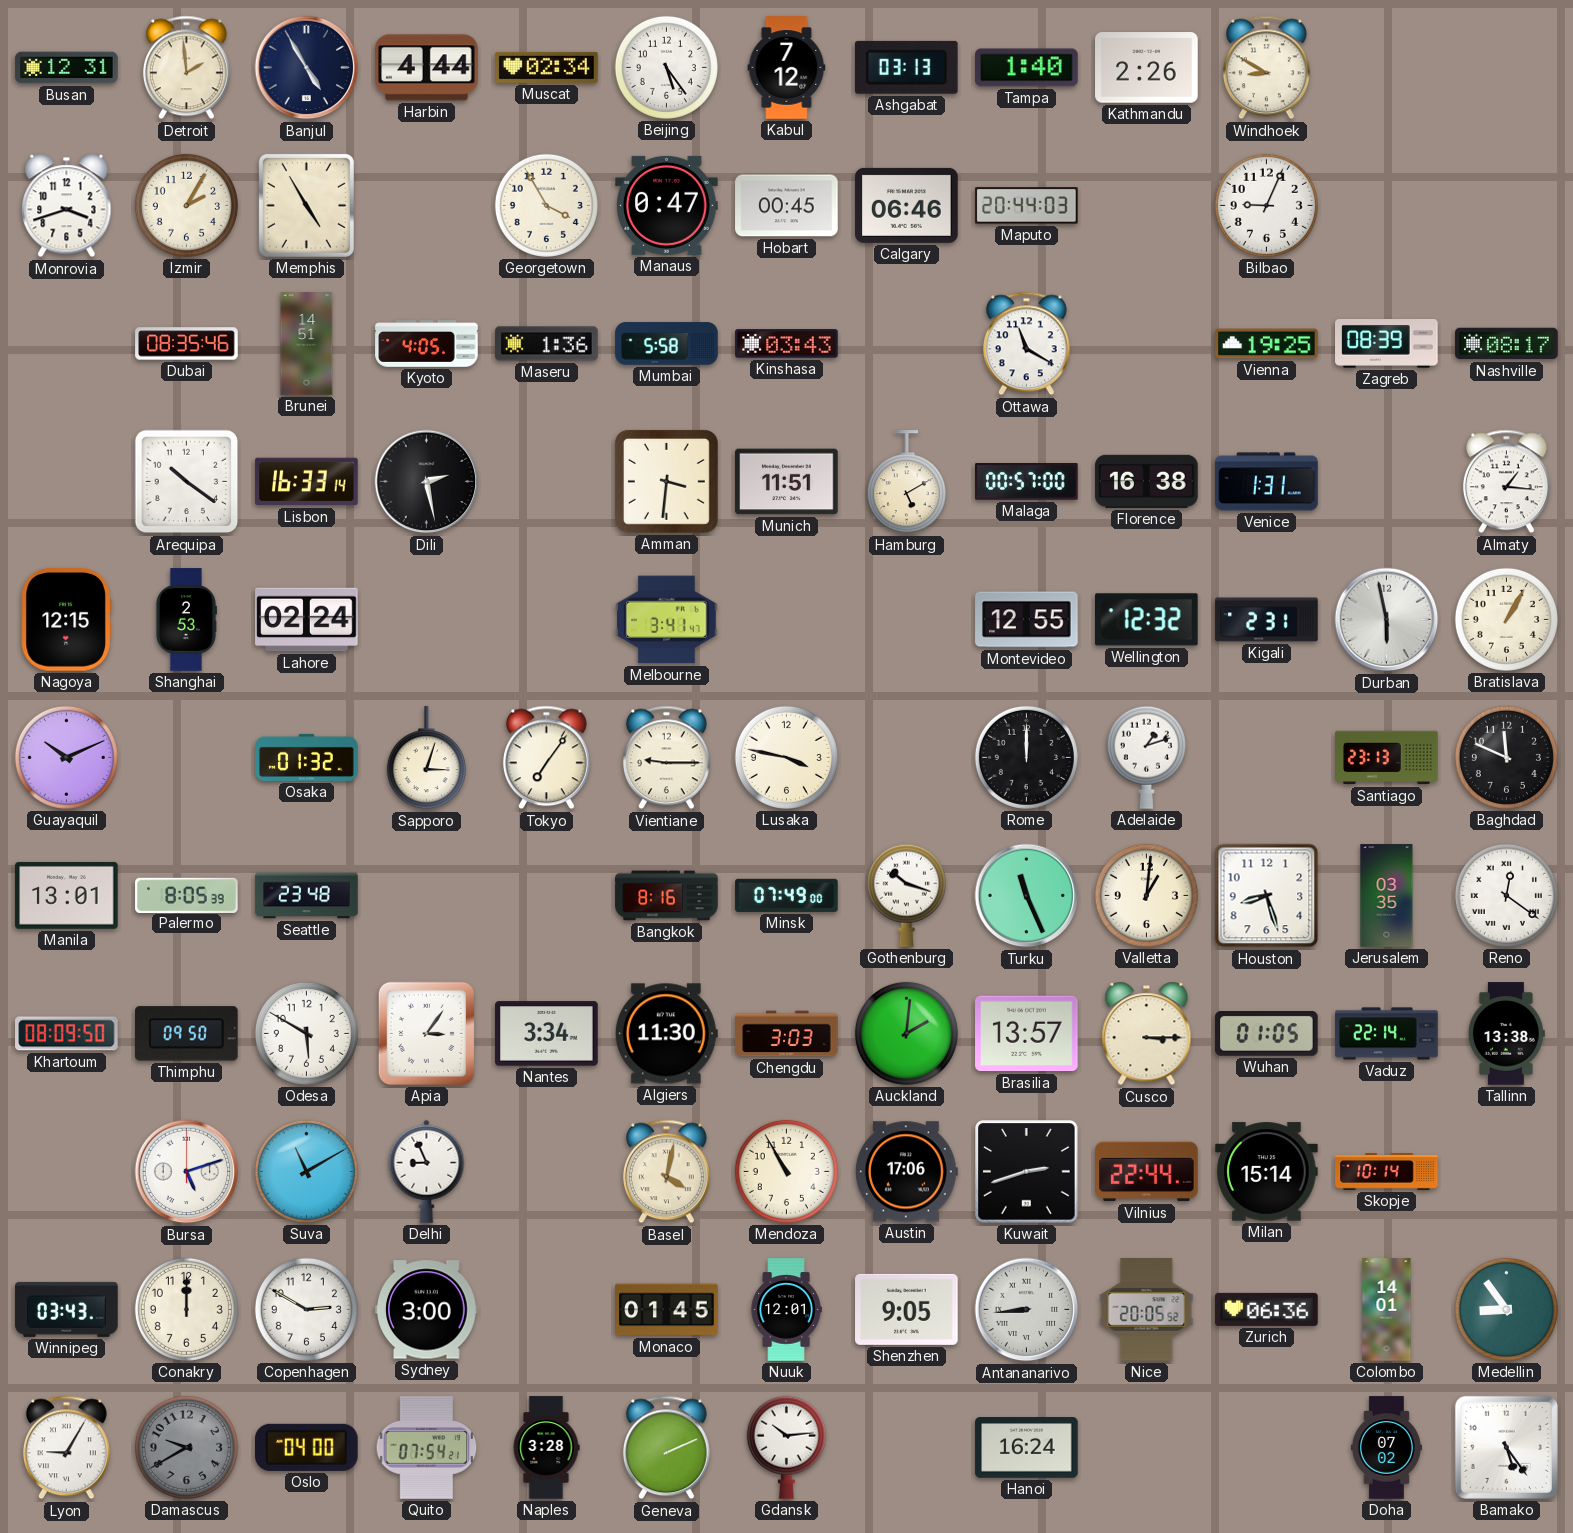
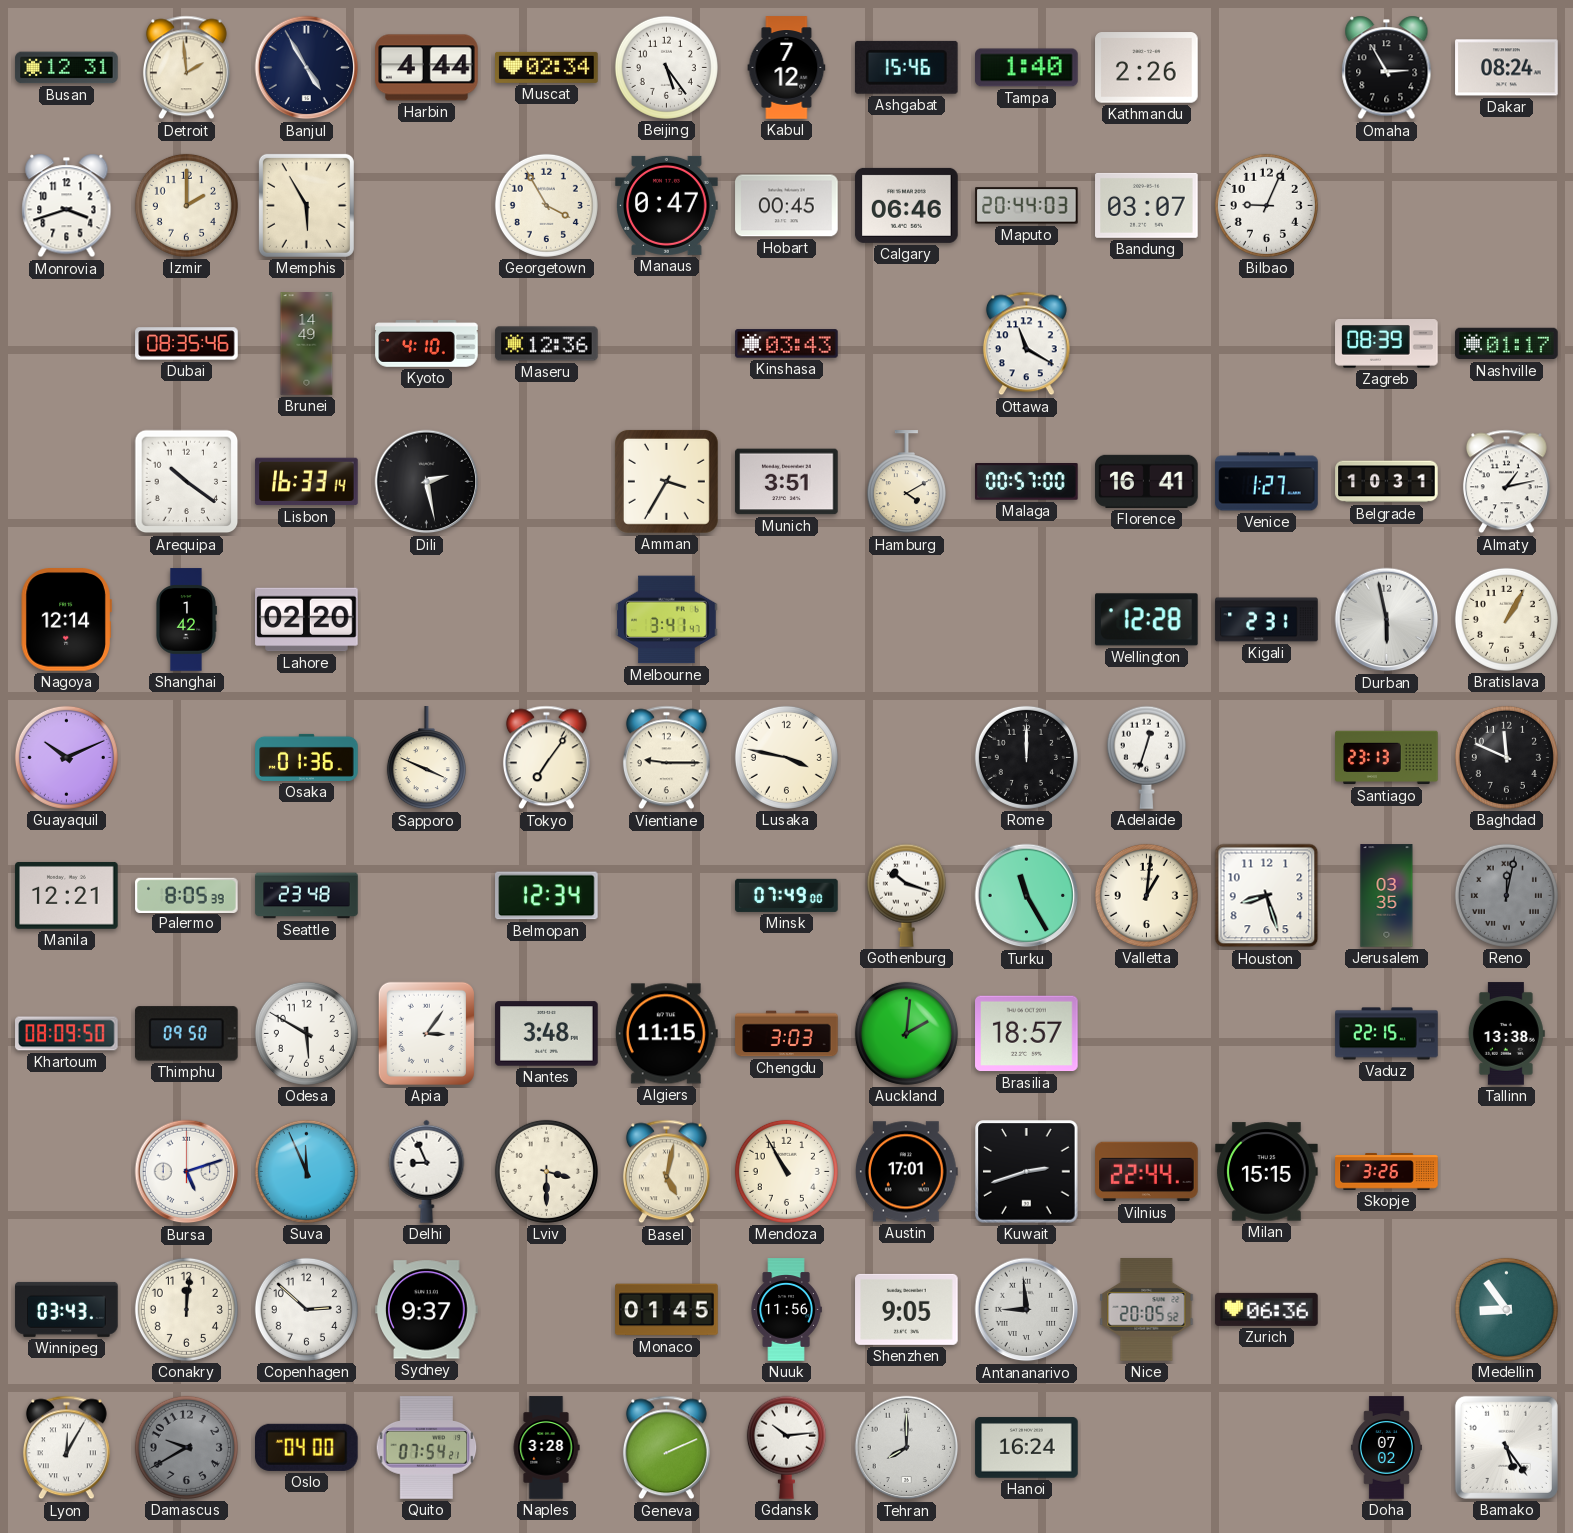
Ashgabat: 03:13 -> 15:46
Windhoek: 8:50 -> none
Omaha: none -> 2:55
Dakar: none -> 08:24
Izmir: 2:05 -> 2:00
Memphis: 4:55 -> 5:55
Bandung: none -> 03:07
Brunei: 14:51 -> 14:49
Kyoto: 4:05 -> 4:10
Maseru: 1:36 -> 12:36
Mumbai: 5:58 -> none
Vienna: 19:25 -> none
Nashville: 08:17 -> 01:17
Amman: 3:31 -> 3:35
Munich: 11:51 -> 3:51
Hamburg: 5:10 -> 4:10
Florence: 16:38 -> 16:41
Venice: 1:31 -> 1:27
Belgrade: none -> 10:31
Almaty: 1:16 -> 1:13
Nagoya: 12:15 -> 12:14
Shanghai: 2:53 -> 1:42
Lahore: 02:24 -> 02:20
Montevideo: 12:55 -> none
Wellington: 12:32 -> 12:28
Osaka: 01:32 -> 01:36
Sapporo: 3:03 -> 3:49
Adelaide: 1:12 -> 12:33
Manila: 13:01 -> 12:21
Belmopan: none -> 12:34
Bangkok: 8:16 -> none
Turku: 11:26 -> 11:25
Reno: 12:21 -> 12:02
Reno dial: white -> grey
Nantes: 3:34 -> 3:48
Algiers: 11:30 -> 11:15
Brasilia: 13:57 -> 18:57
Cusco: 3:15 -> none
Wuhan: 01:05 -> none
Vaduz: 22:14 -> 22:15
Suva: 11:10 -> 11:56
Lviv: none -> 3:30
Basel: 4:02 -> 5:02
Austin: 17:06 -> 17:01
Milan: 15:14 -> 15:15
Skopje: 10:14 -> 3:26
Conakry: 12:00 -> 12:01
Copenhagen: 2:50 -> 2:52
Sydney: 3:00 -> 9:37
Nuuk: 12:01 -> 11:56
Antananarivo: 8:44 -> 8:59
Colombo: 14:01 -> none
Lyon: 9:05 -> 12:05
Tehran: none -> 8:00
